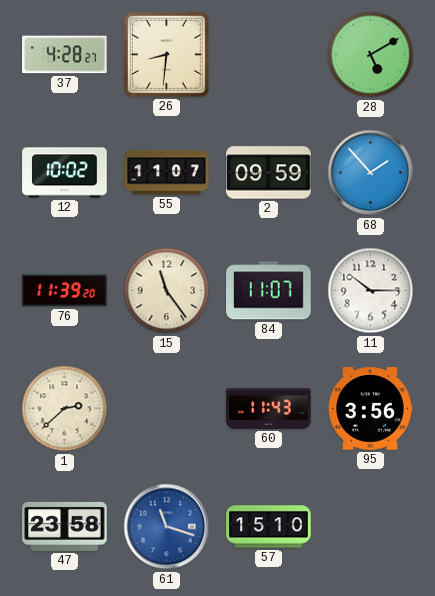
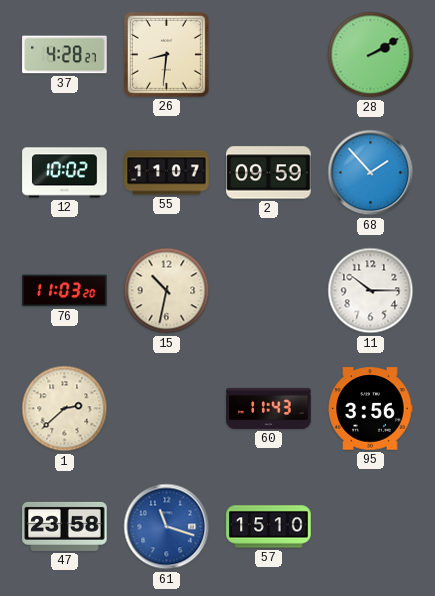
28: 5:10 -> 2:10
76: 11:39 -> 11:03
15: 11:24 -> 10:32
84: 11:07 -> none
